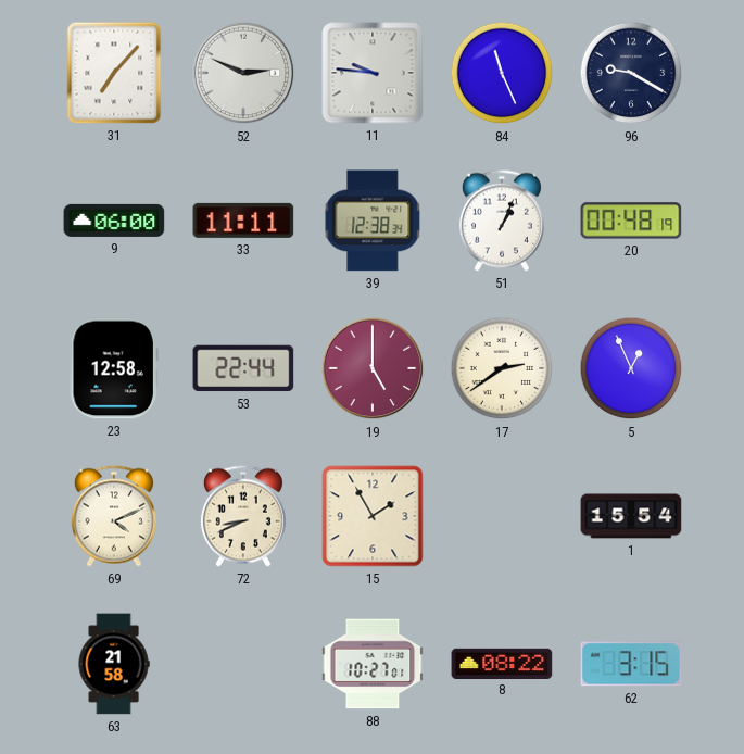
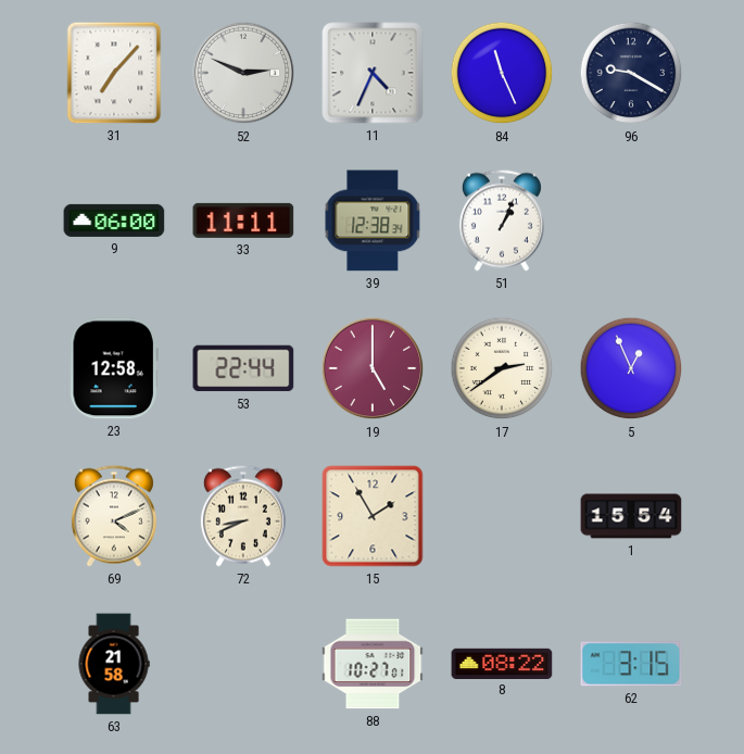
11: 9:46 -> 4:34
20: 00:48 -> none
